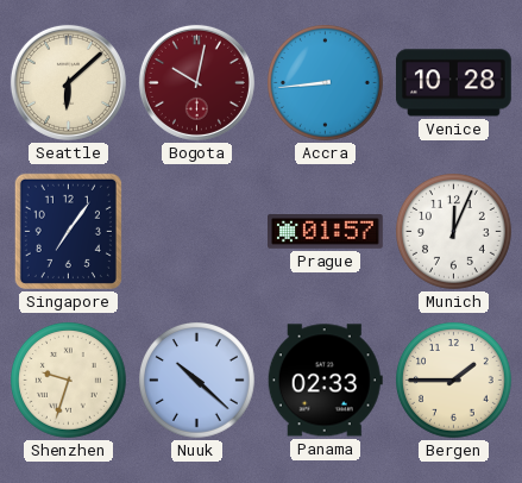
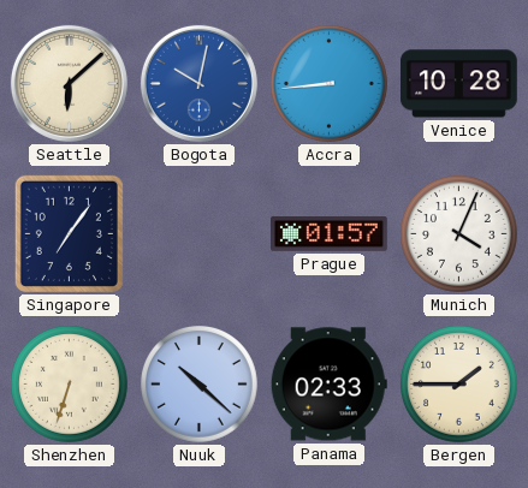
Bogota dial: burgundy -> blue
Munich: 12:04 -> 4:04
Shenzhen: 9:33 -> 6:33
